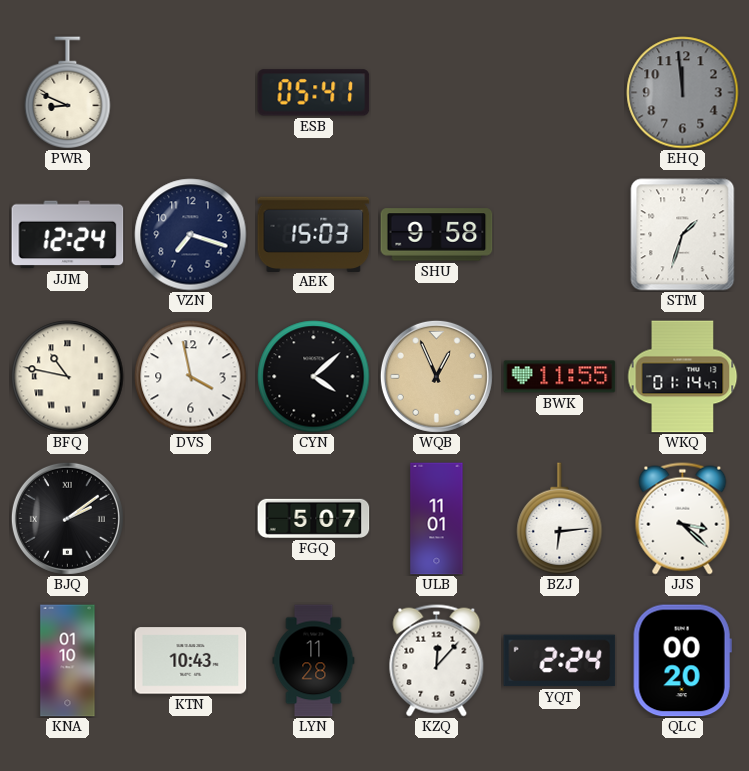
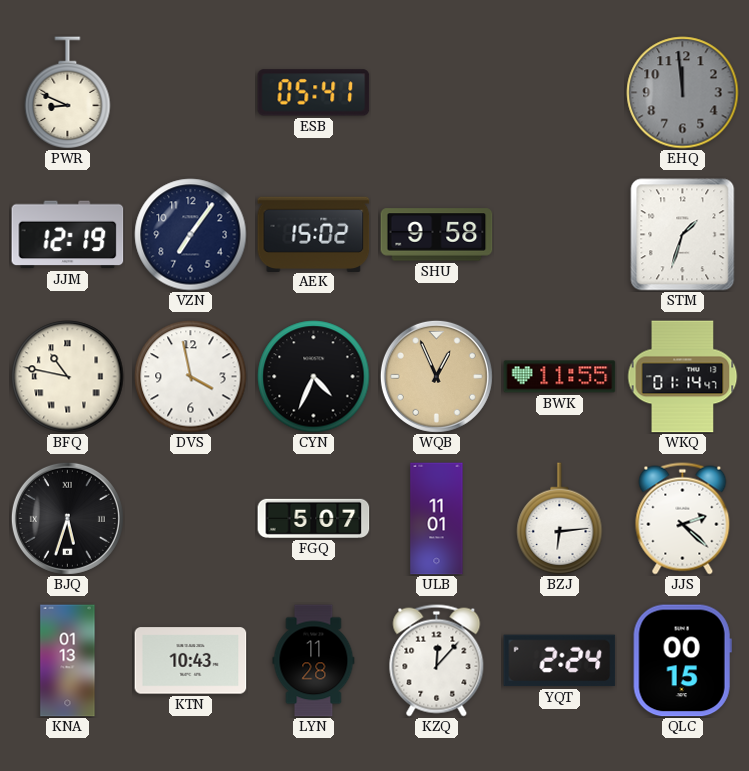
JJM: 12:24 -> 12:19
VZN: 7:18 -> 7:06
AEK: 15:03 -> 15:02
CYN: 4:08 -> 4:34
BJQ: 2:09 -> 5:33
JJS: 3:22 -> 2:22
KNA: 01:10 -> 01:13
QLC: 00:20 -> 00:15
